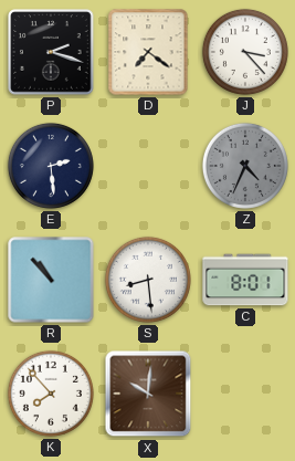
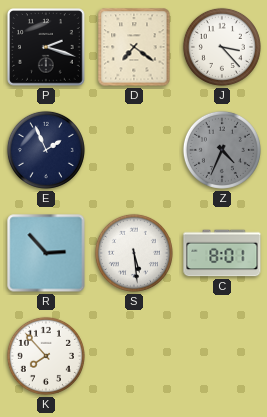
E: 2:29 -> 1:56
R: 10:53 -> 2:53
S: 8:29 -> 5:29
X: 10:01 -> none
